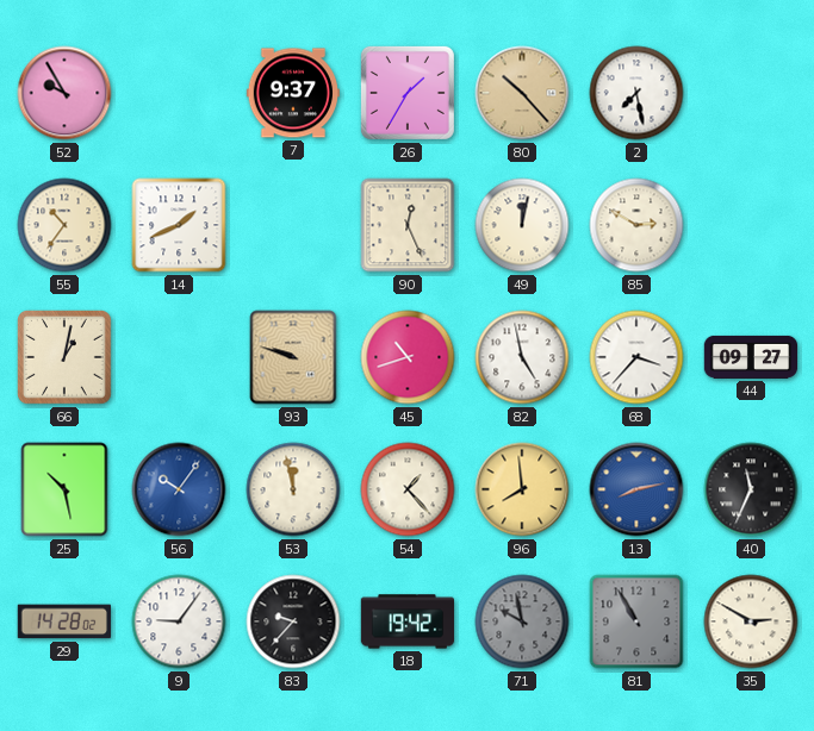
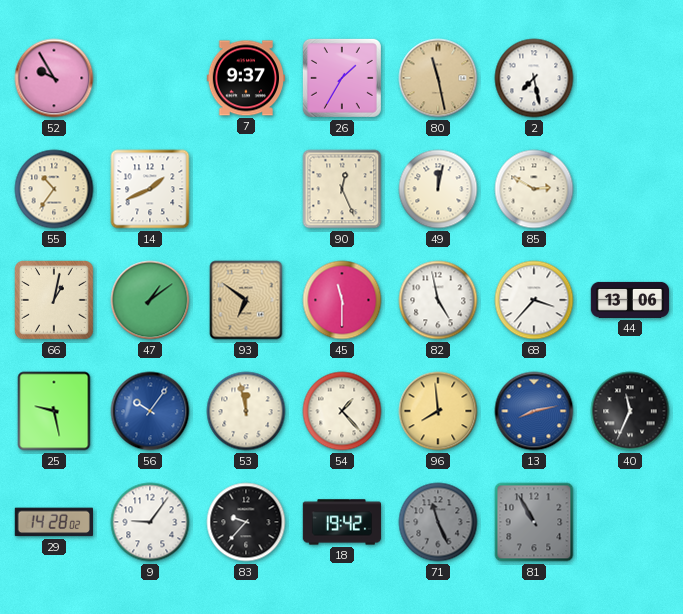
80: 10:23 -> 11:28
47: none -> 1:09
93: 9:48 -> 6:51
45: 10:42 -> 11:30
44: 09:27 -> 13:06
25: 10:28 -> 9:28
71: 9:58 -> 11:26
35: 2:50 -> none
